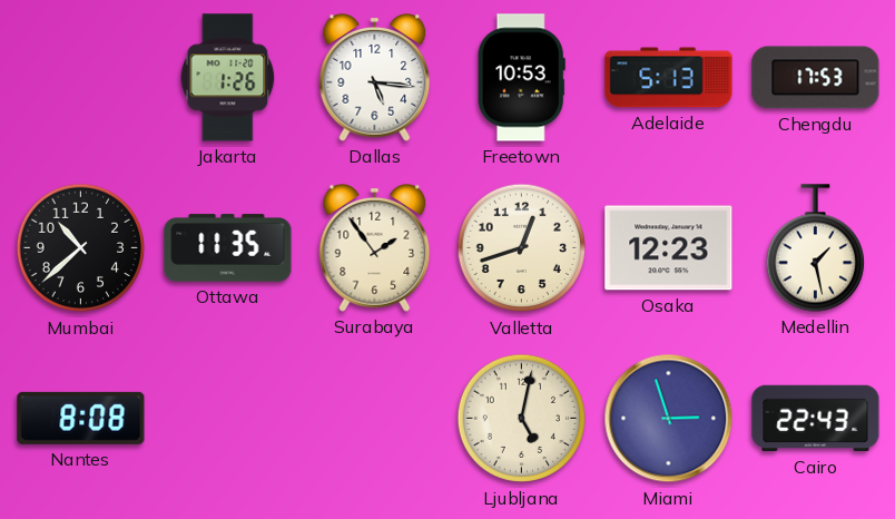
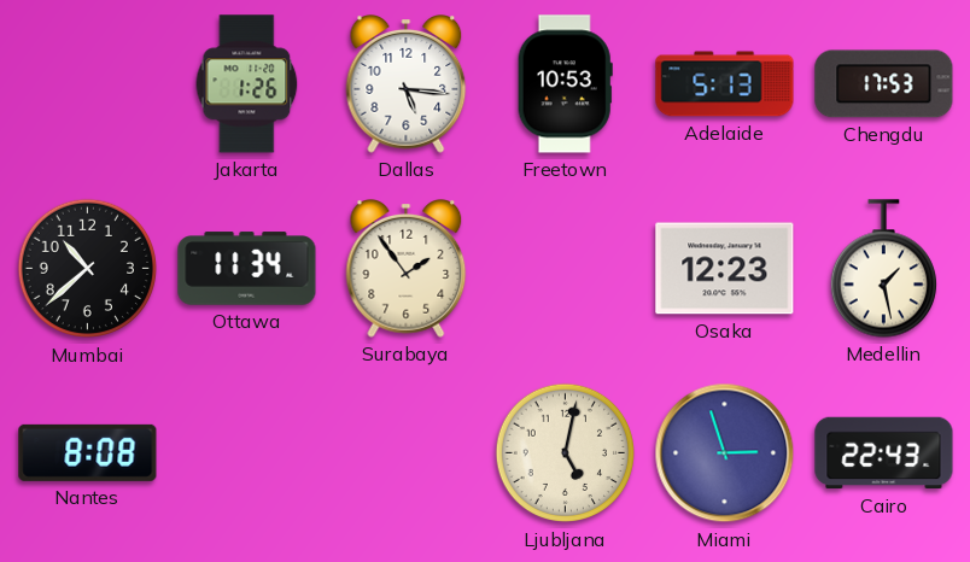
Ottawa: 11:35 -> 11:34
Valletta: 12:42 -> none
